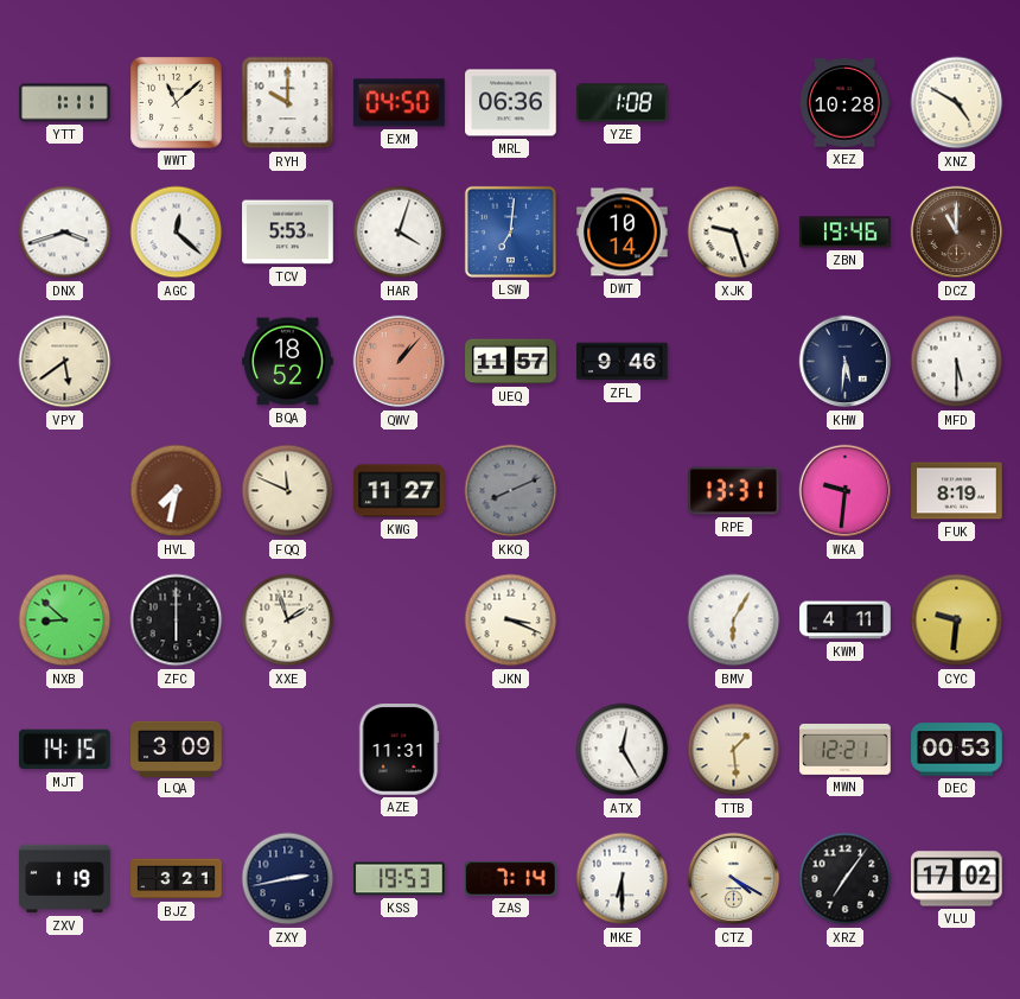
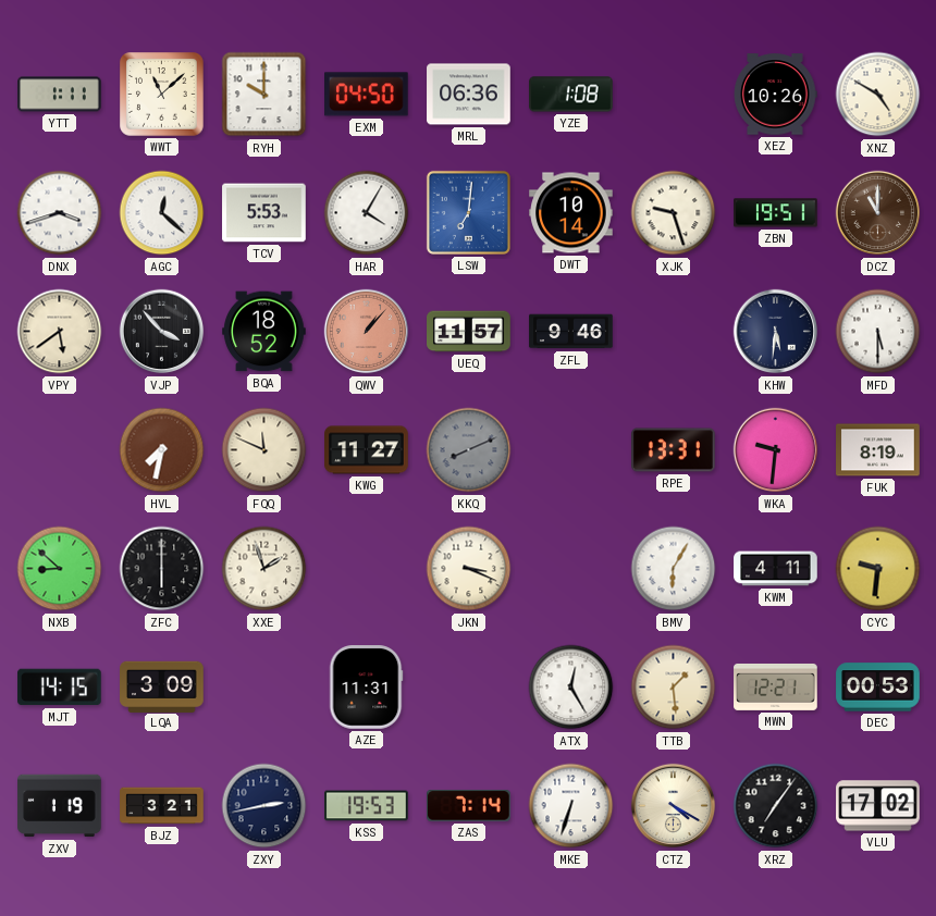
XEZ: 10:28 -> 10:26
HAR: 4:03 -> 4:05
ZBN: 19:46 -> 19:51
VJP: none -> 3:53
MKE: 6:30 -> 6:33
